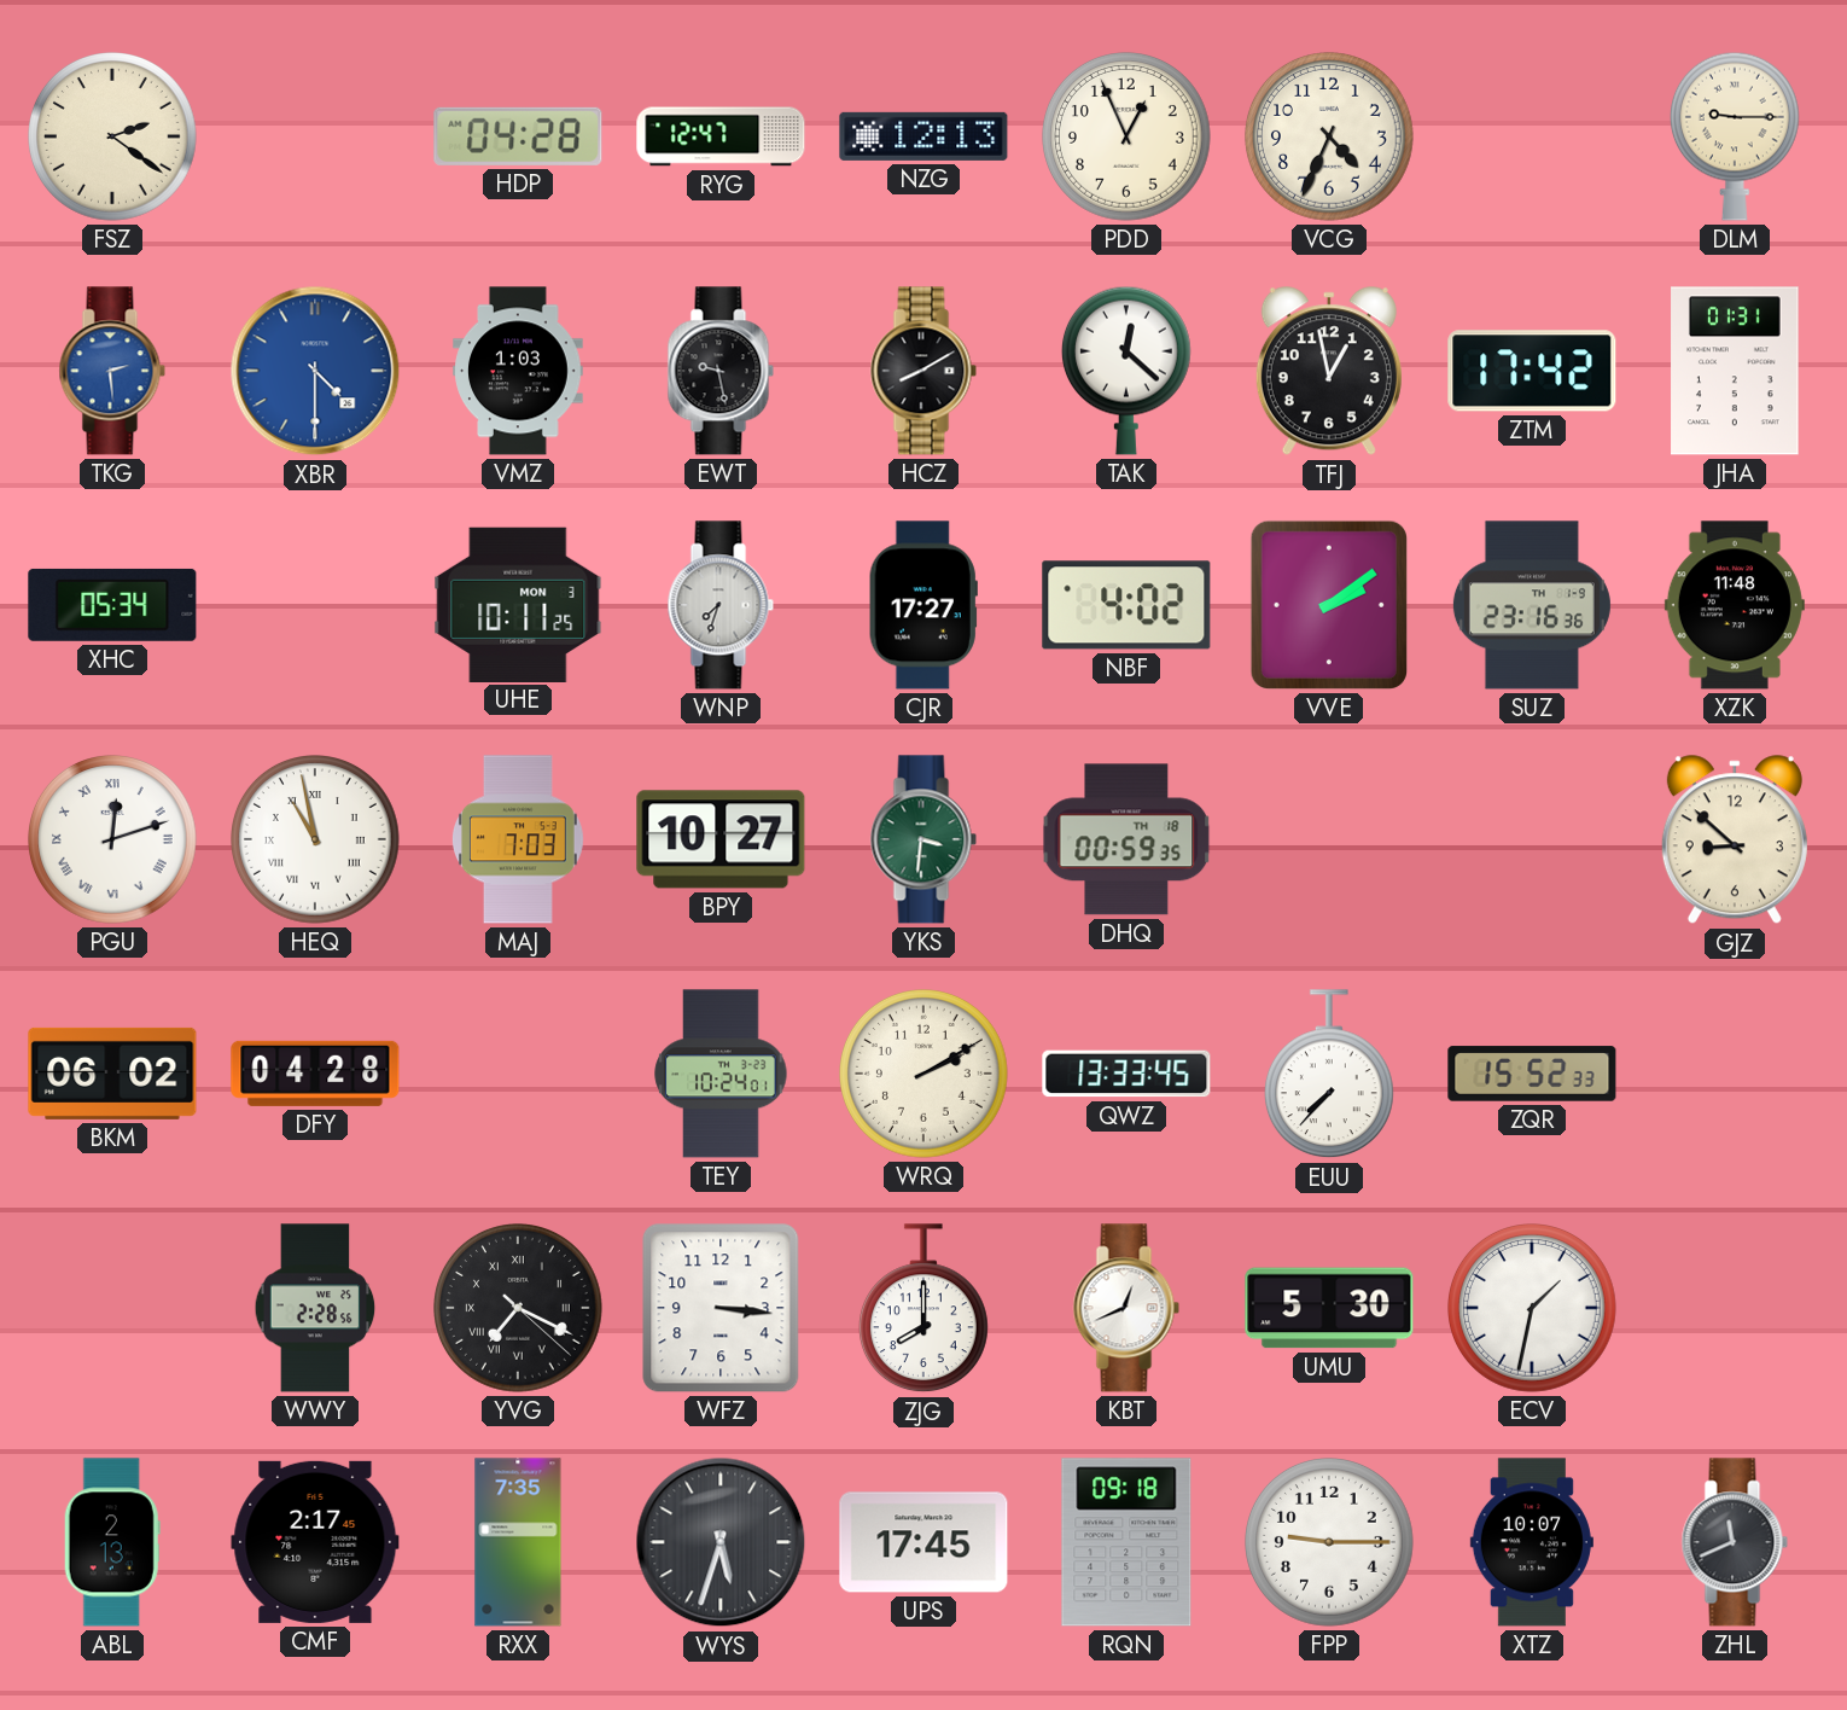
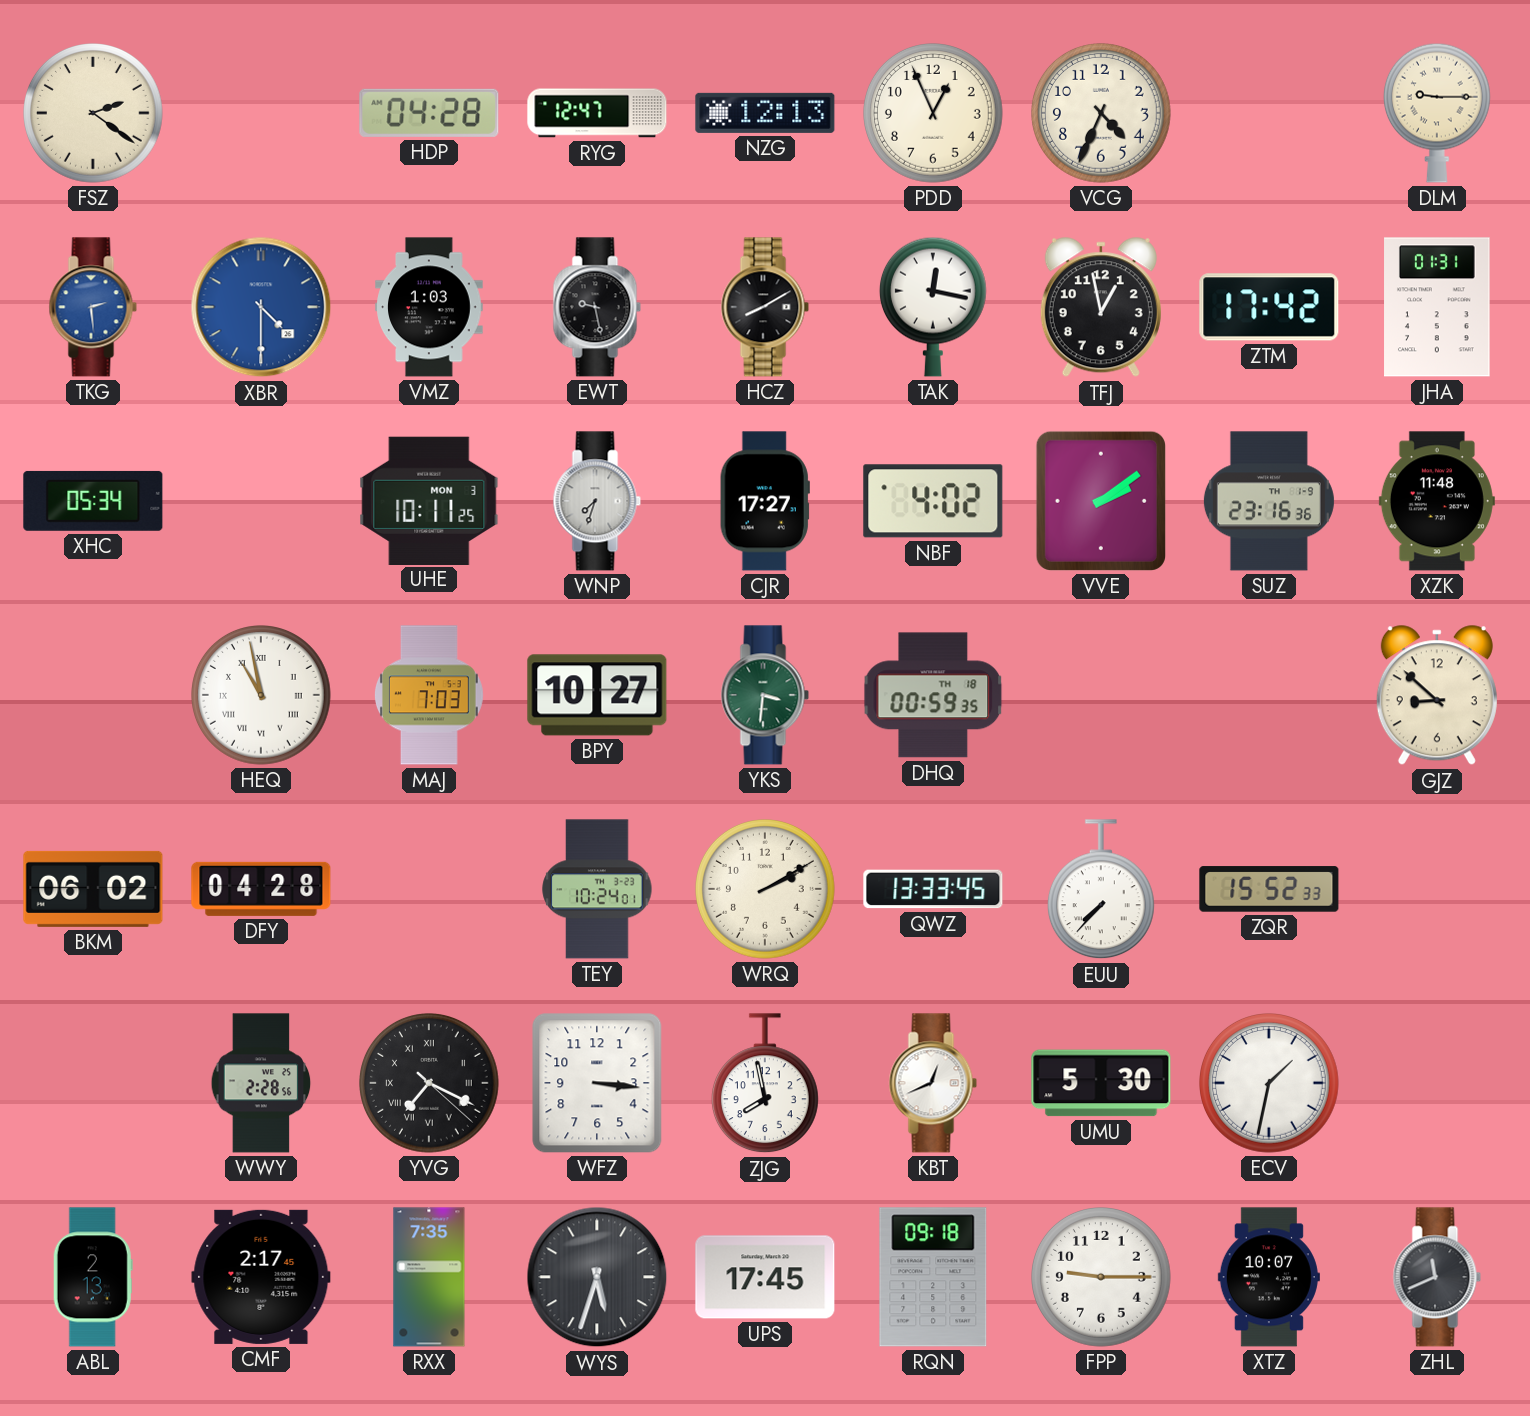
TAK: 12:22 -> 12:17
PGU: 12:12 -> none
ZJG: 8:00 -> 7:58
